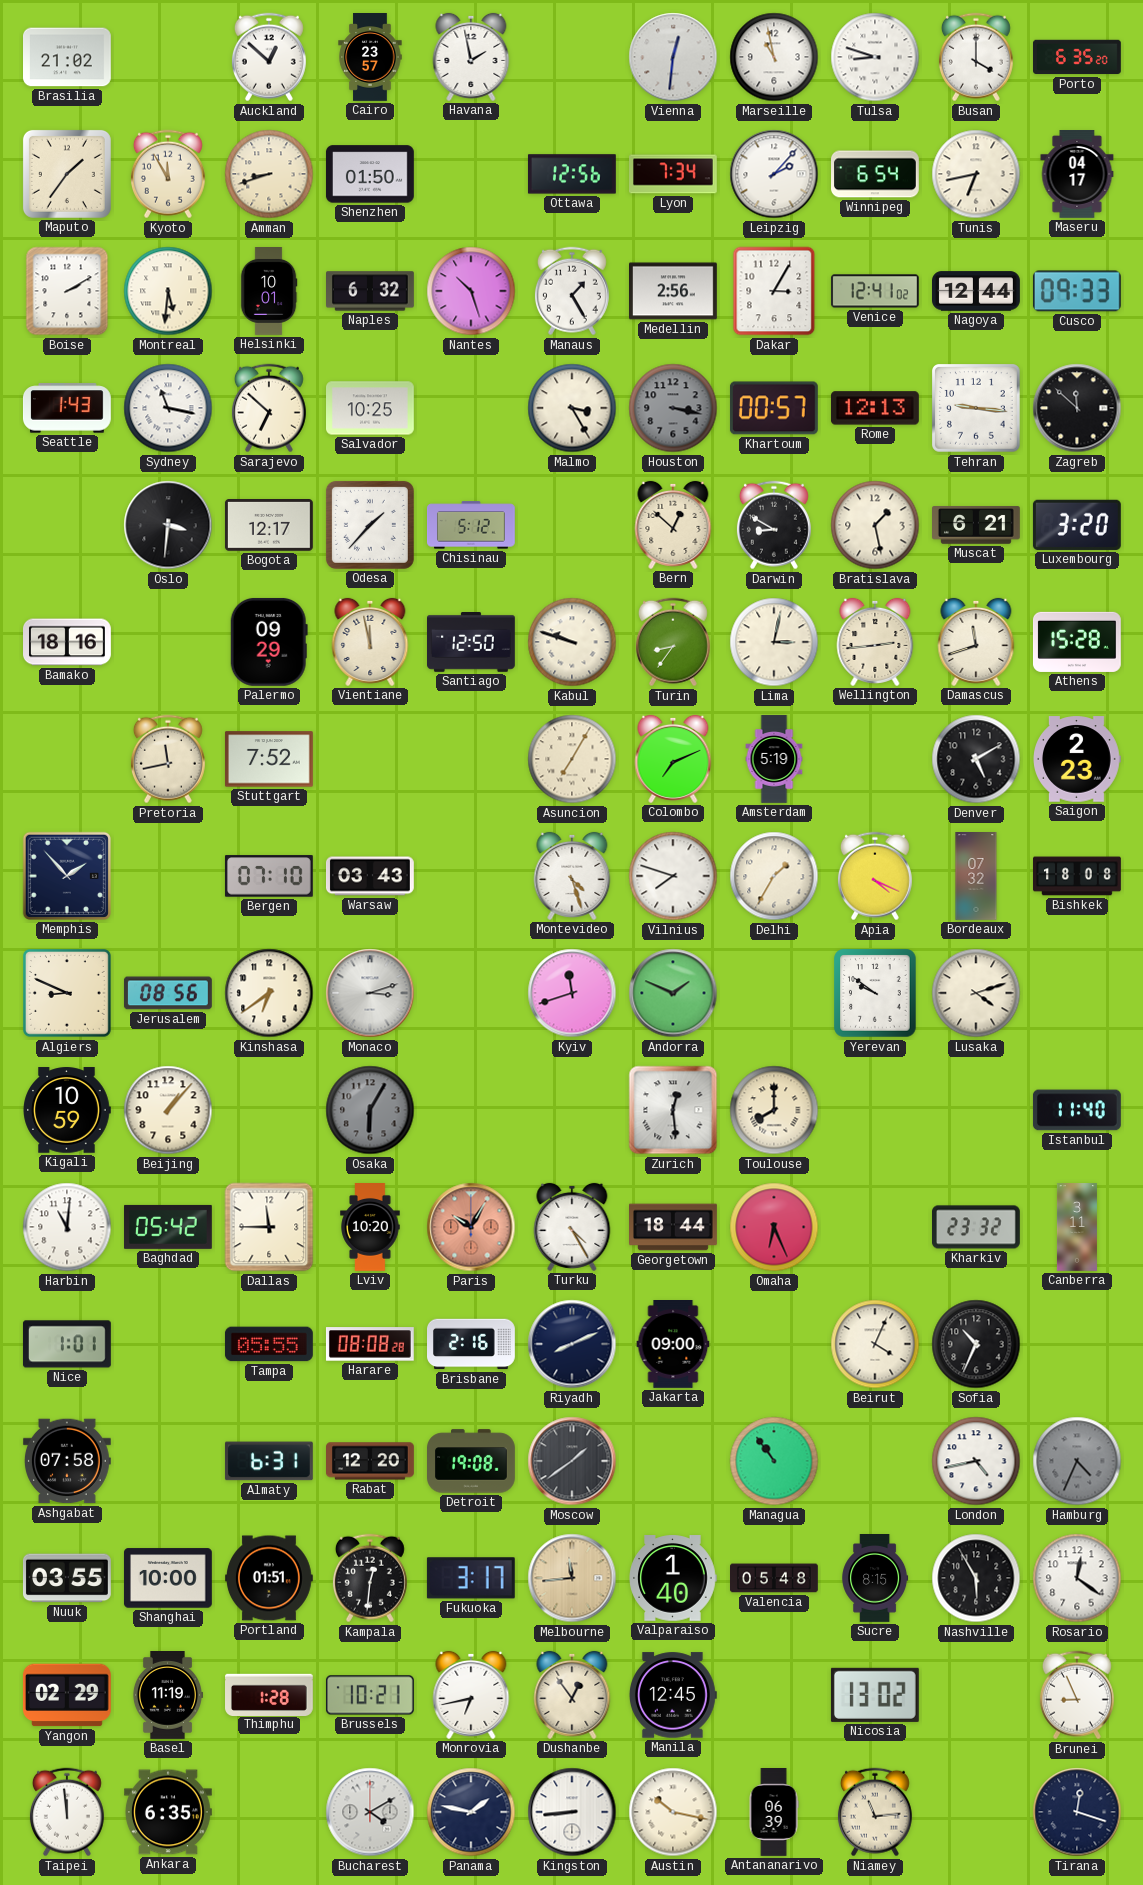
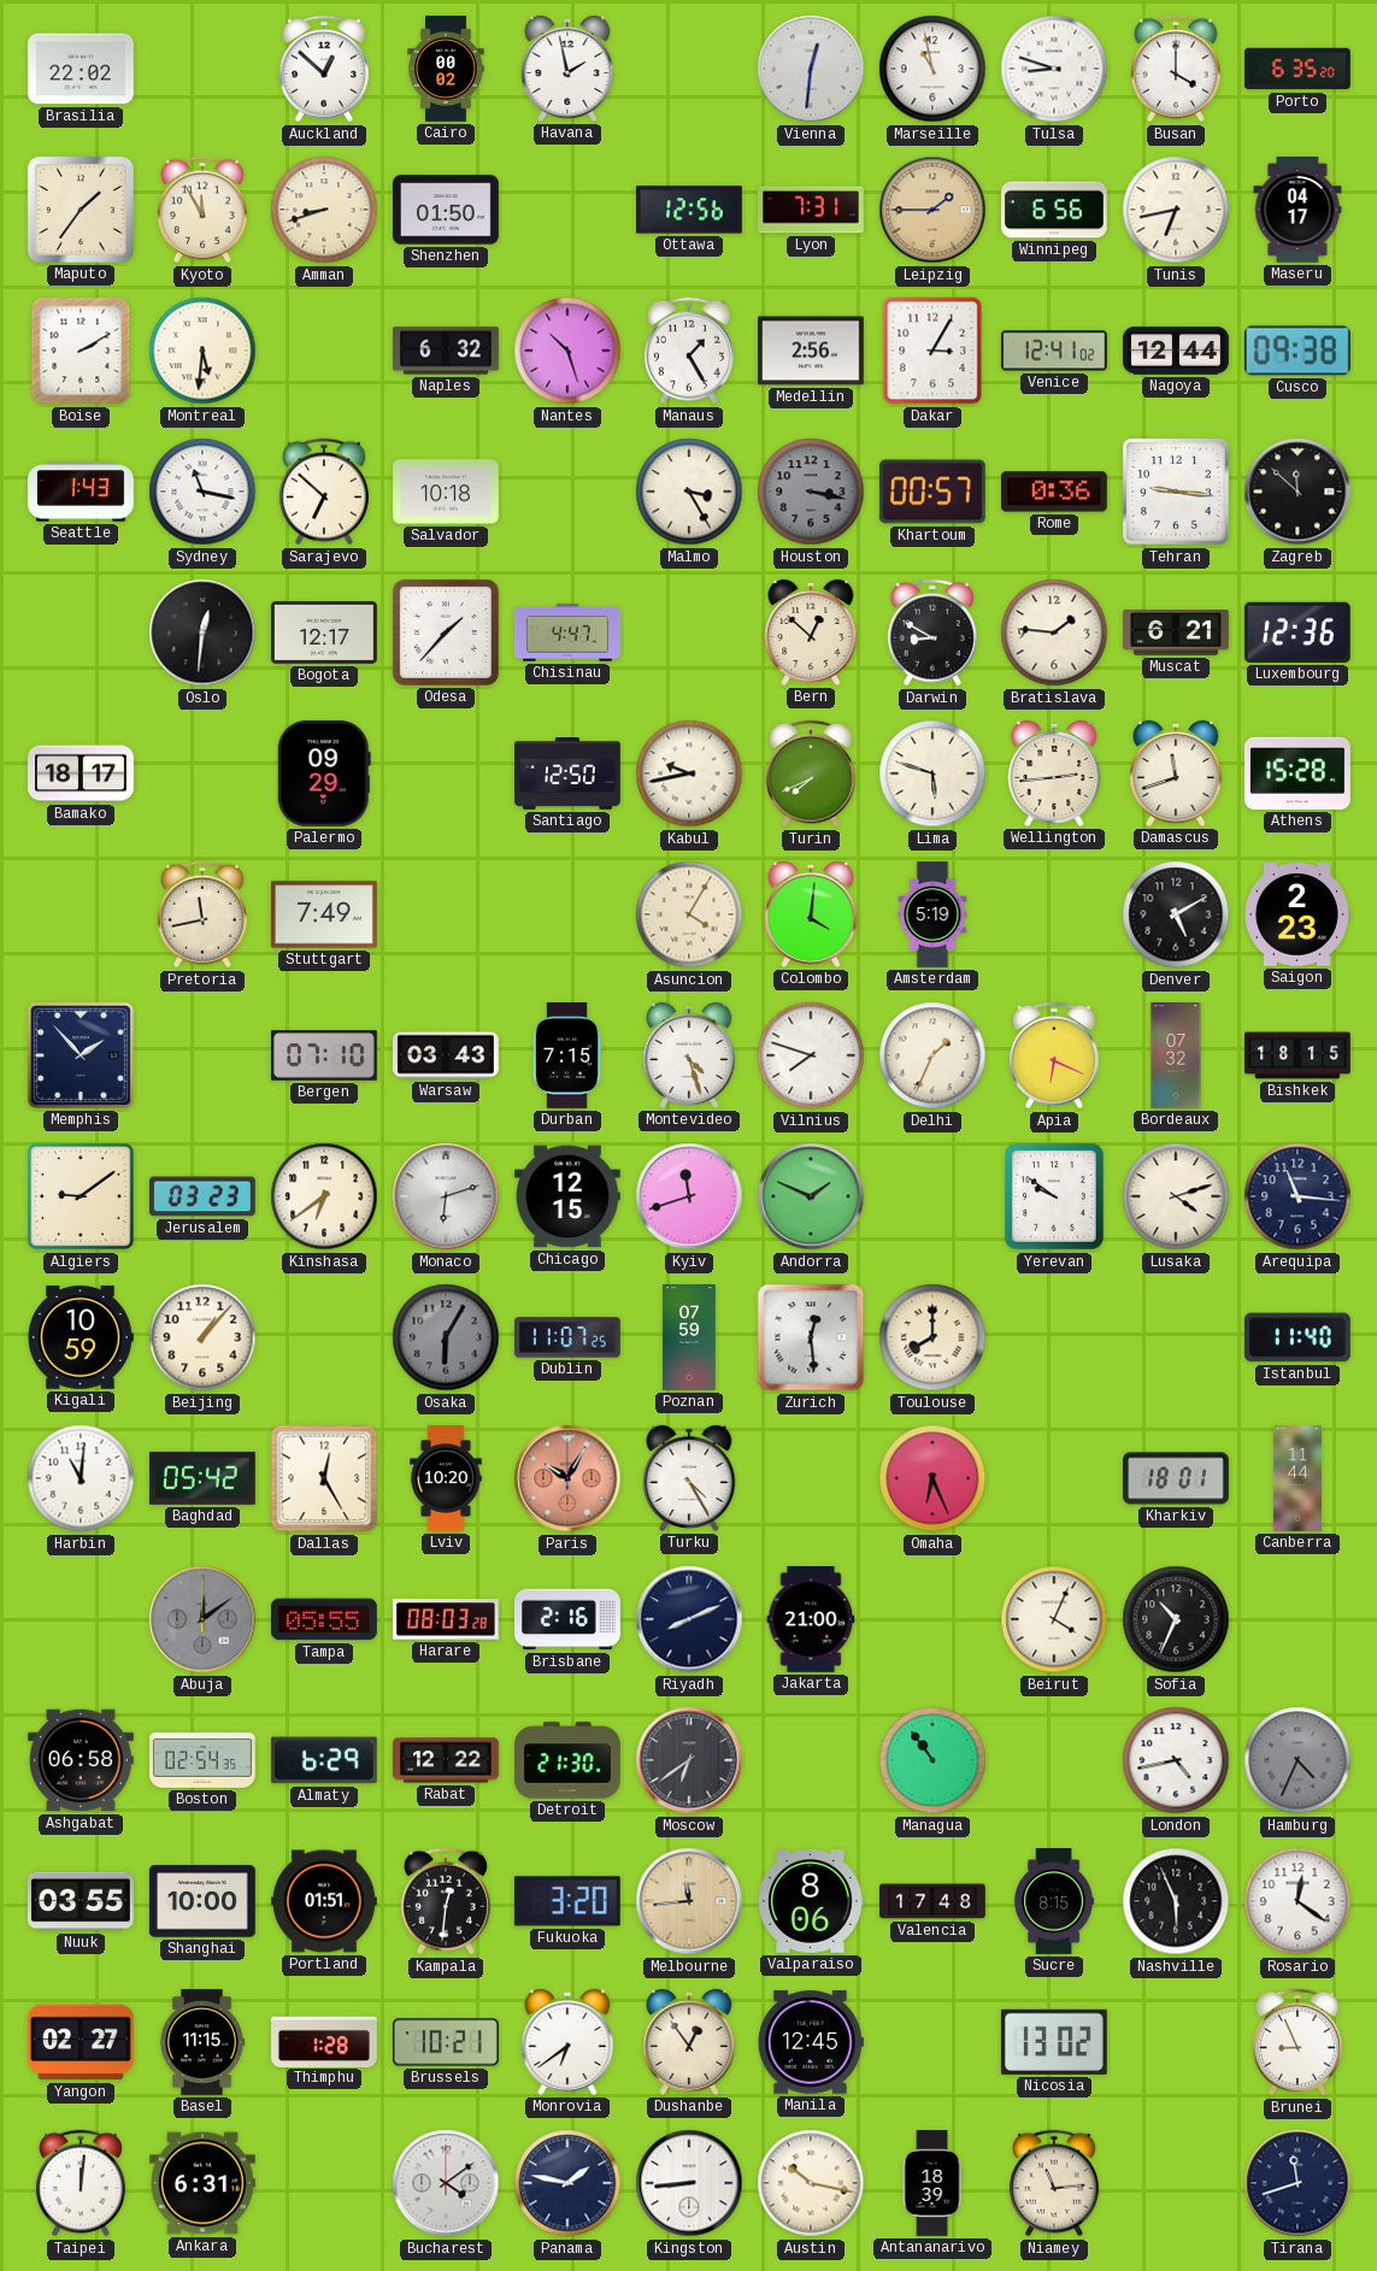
Brasilia: 21:02 -> 22:02
Cairo: 23:57 -> 00:02
Lyon: 7:34 -> 7:31
Leipzig: 2:07 -> 1:45
Leipzig dial: white -> champagne
Winnipeg: 6:54 -> 6:56
Helsinki: 10:01 -> none
Cusco: 09:33 -> 09:38
Salvador: 10:25 -> 10:18
Rome: 12:13 -> 0:36
Oslo: 3:31 -> 12:31
Chisinau: 5:12 -> 4:47
Bratislava: 1:28 -> 1:46
Luxembourg: 3:20 -> 12:36
Bamako: 18:16 -> 18:17
Vientiane: 11:58 -> none
Kabul: 9:48 -> 9:43
Turin: 8:36 -> 7:41
Lima: 3:02 -> 5:48
Stuttgart: 7:52 -> 7:49
Asuncion: 7:05 -> 4:05
Colombo: 7:11 -> 4:01
Durban: none -> 7:15
Delhi: 1:35 -> 1:34
Apia: 4:19 -> 6:19
Bishkek: 18:08 -> 18:15
Algiers: 8:49 -> 9:09
Jerusalem: 08:56 -> 03:23
Monaco: 3:12 -> 6:12
Chicago: none -> 12:15
Arequipa: none -> 11:16
Dublin: none -> 11:07
Poznan: none -> 07:59
Dallas: 11:45 -> 12:25
Georgetown: 18:44 -> none
Kharkiv: 23:32 -> 18:01
Canberra: 3:11 -> 11:44
Nice: 1:01 -> none
Abuja: none -> 12:09
Harare: 08:08 -> 08:03
Jakarta: 09:00 -> 21:00
Ashgabat: 07:58 -> 06:58
Boston: none -> 02:54
Almaty: 6:31 -> 6:29
Rabat: 12:20 -> 12:22
Detroit: 19:08 -> 21:30
Moscow: 1:39 -> 6:39
Fukuoka: 3:17 -> 3:20
Valparaiso: 1:40 -> 8:06
Valencia: 05:48 -> 17:48
Nashville: 5:55 -> 5:56
Yangon: 02:29 -> 02:27
Basel: 11:19 -> 11:15
Monrovia: 6:43 -> 6:39
Taipei: 11:59 -> 12:01
Ankara: 6:35 -> 6:31
Bucharest: 4:10 -> 4:09
Antananarivo: 06:39 -> 18:39
Tirana: 12:18 -> 11:42
